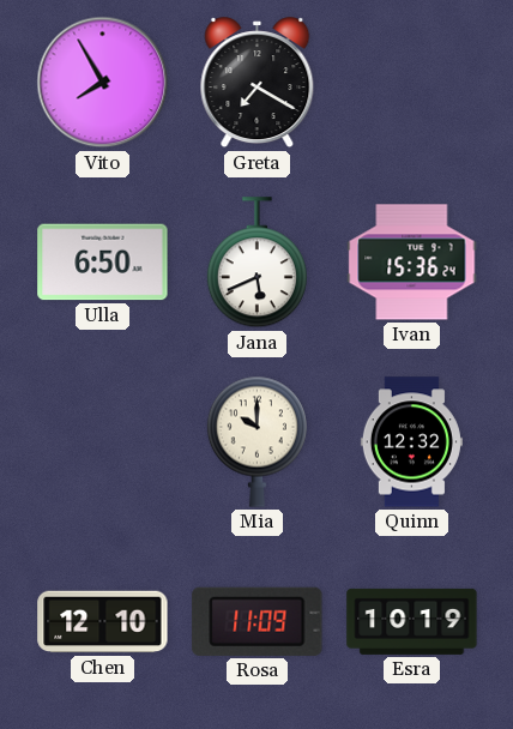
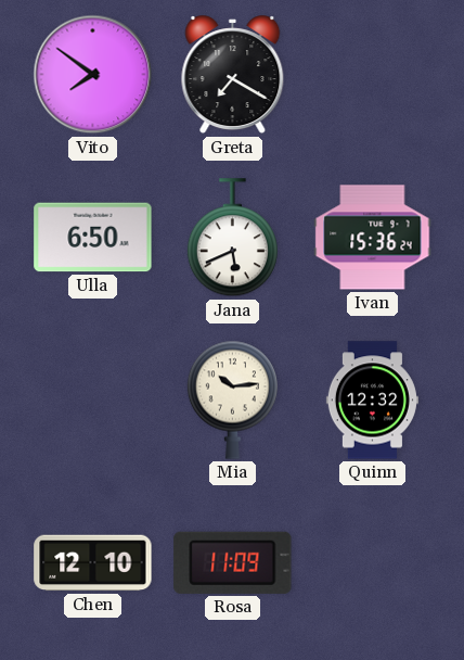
Vito: 7:55 -> 7:51
Mia: 10:00 -> 10:14
Esra: 10:19 -> none
